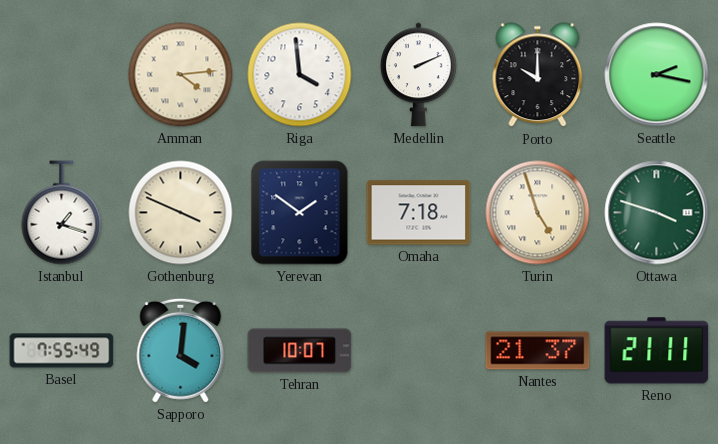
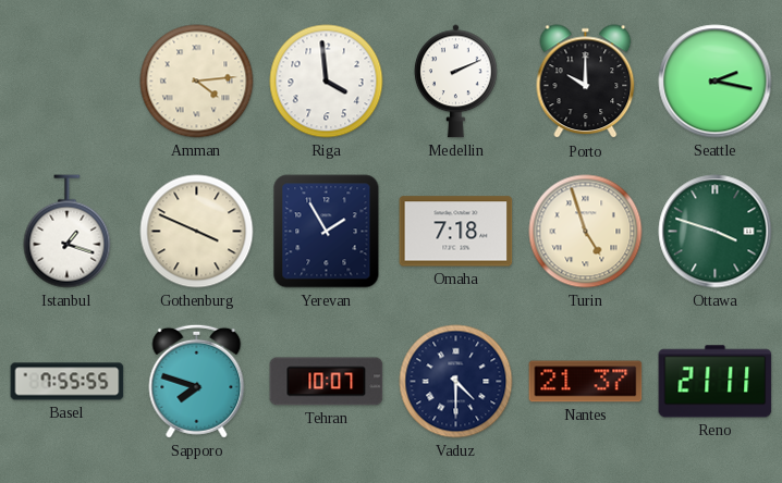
Yerevan: 1:51 -> 1:55
Basel: 7:55:49 -> 7:55:55
Sapporo: 4:01 -> 7:48
Vaduz: none -> 4:30
